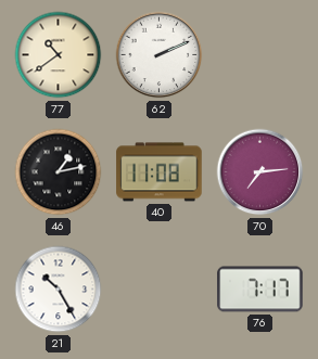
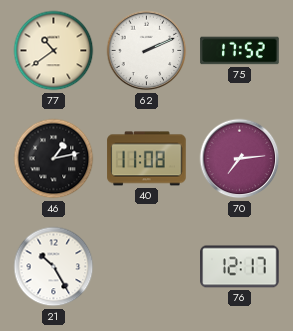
75: none -> 17:52
76: 7:17 -> 12:17
